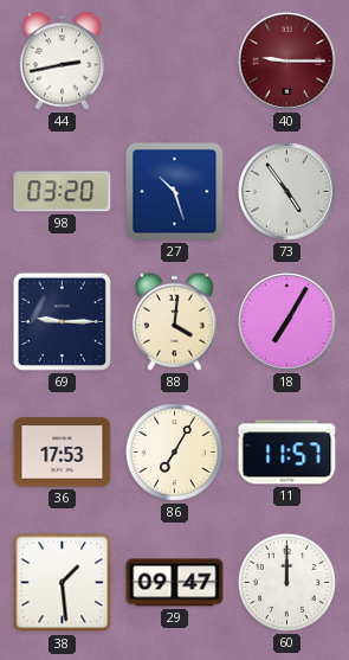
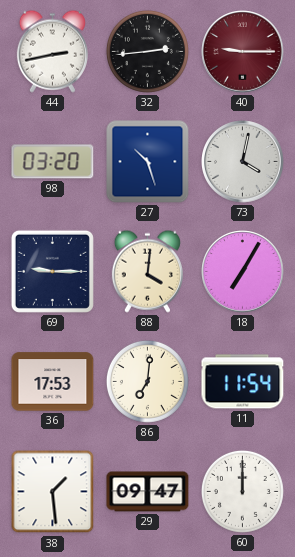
32: none -> 2:44
73: 4:54 -> 4:02
86: 7:05 -> 7:01
11: 11:57 -> 11:54
